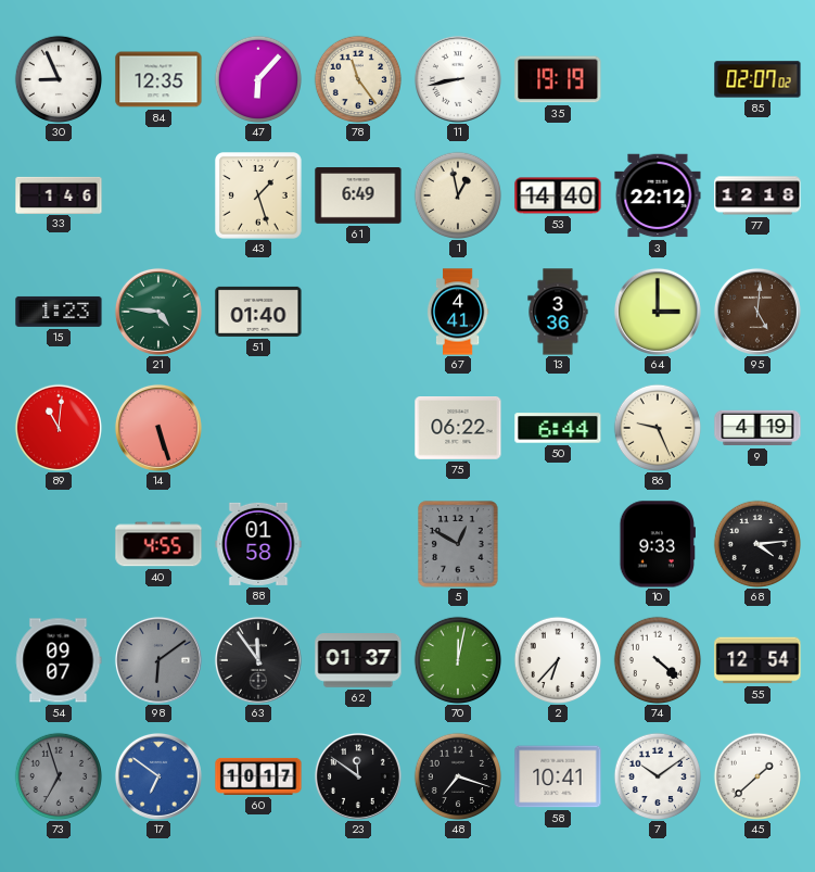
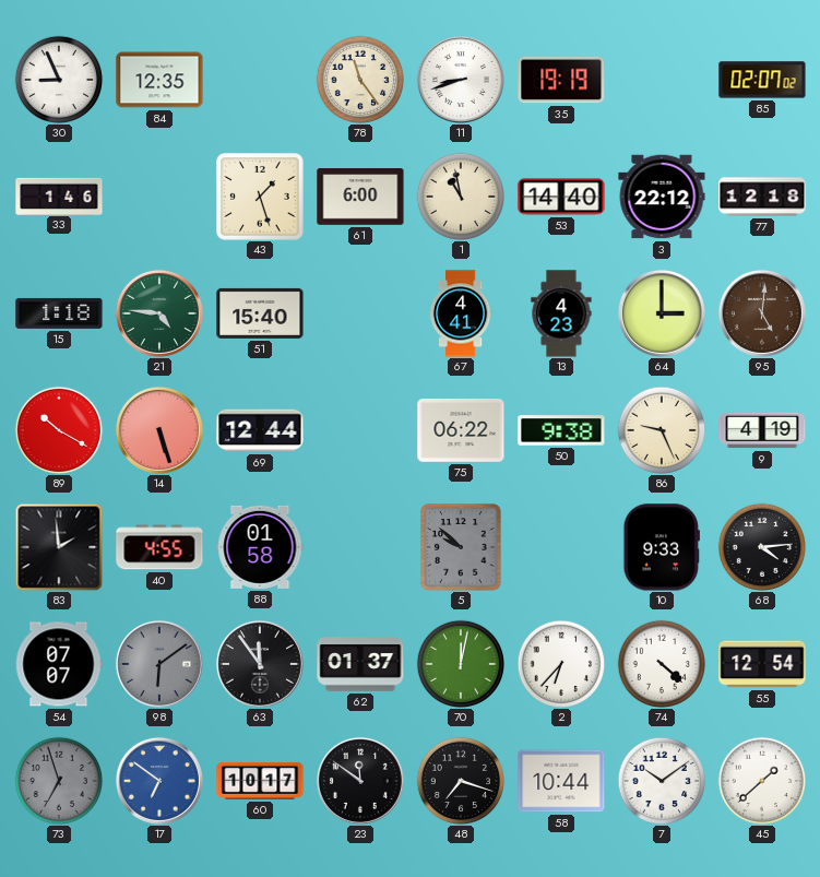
47: 6:07 -> none
11: 8:43 -> 8:42
61: 6:49 -> 6:00
1: 12:58 -> 10:58
15: 1:23 -> 1:18
51: 01:40 -> 15:40
13: 3:36 -> 4:23
89: 11:01 -> 10:20
69: none -> 12:44
50: 6:44 -> 9:38
83: none -> 1:59
5: 12:50 -> 9:52
54: 09:07 -> 07:07
58: 10:41 -> 10:44
